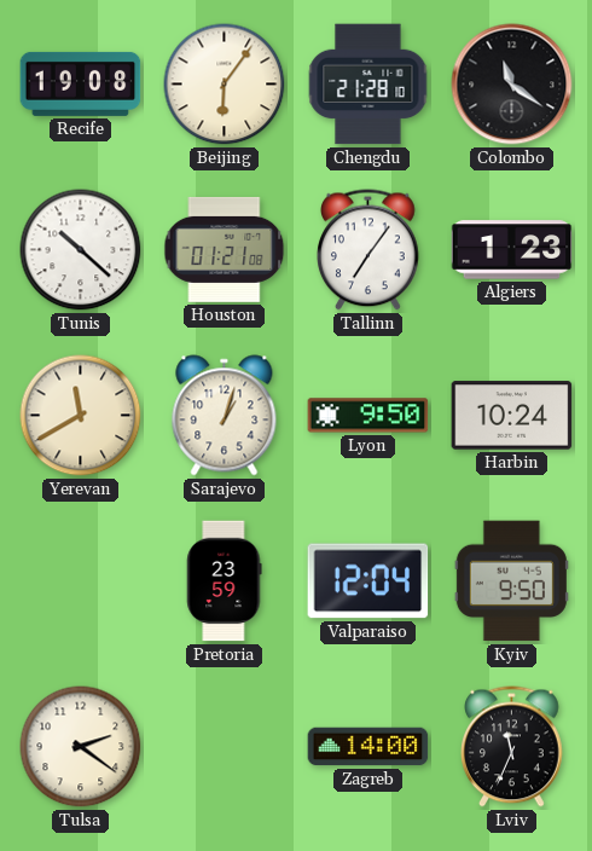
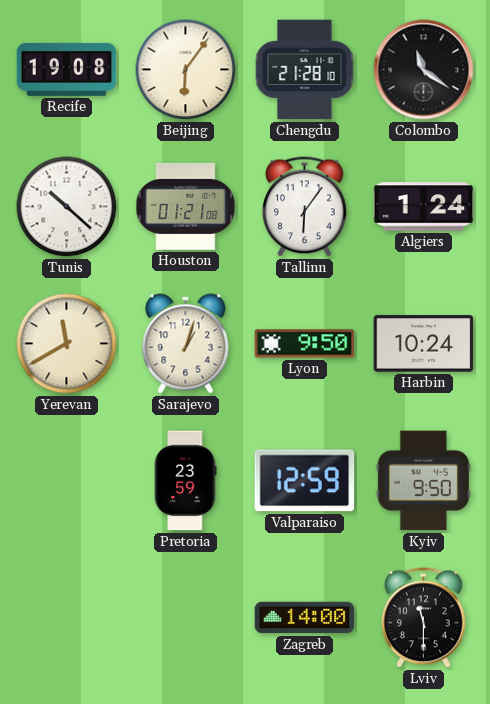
Tallinn: 7:06 -> 6:06
Algiers: 1:23 -> 1:24
Valparaiso: 12:04 -> 12:59
Tulsa: 2:21 -> none
Lviv: 11:34 -> 11:30
